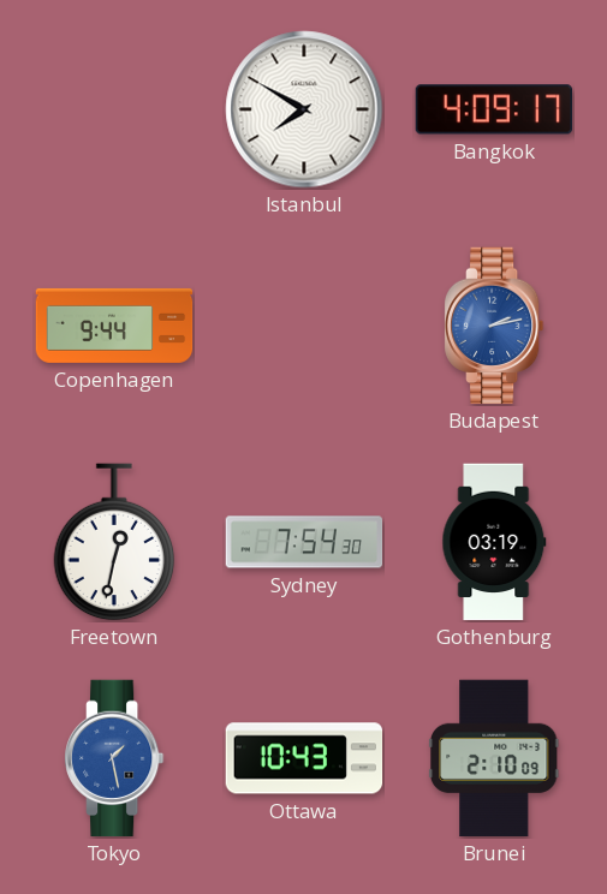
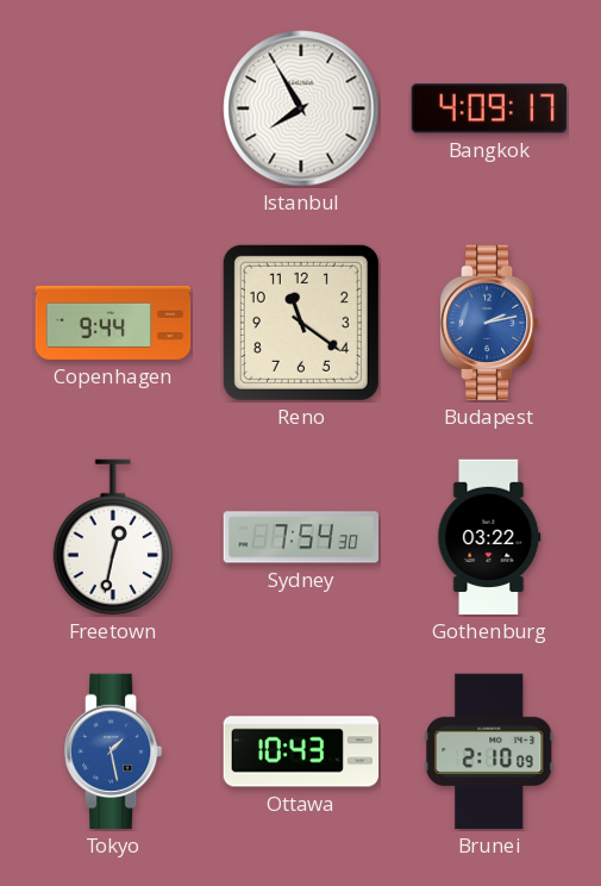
Istanbul: 7:50 -> 7:55
Reno: none -> 11:21
Gothenburg: 03:19 -> 03:22
